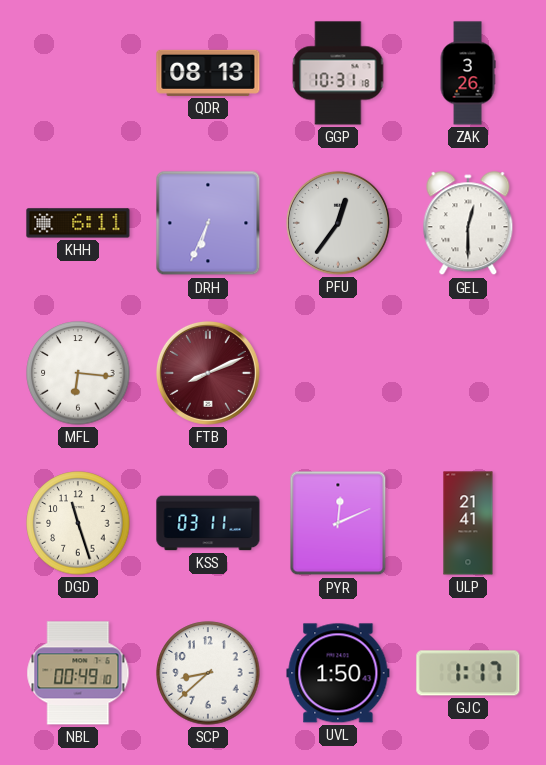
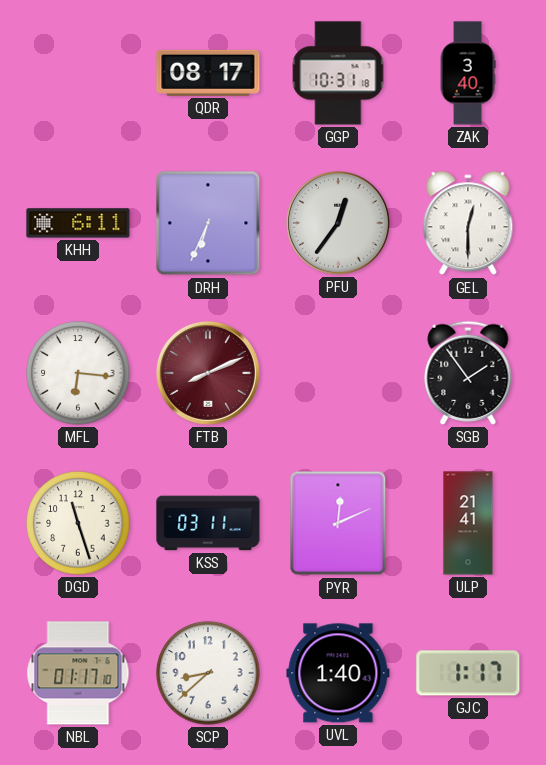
QDR: 08:13 -> 08:17
ZAK: 3:26 -> 3:40
SGB: none -> 1:54
NBL: 00:49 -> 01:17
UVL: 1:50 -> 1:40
